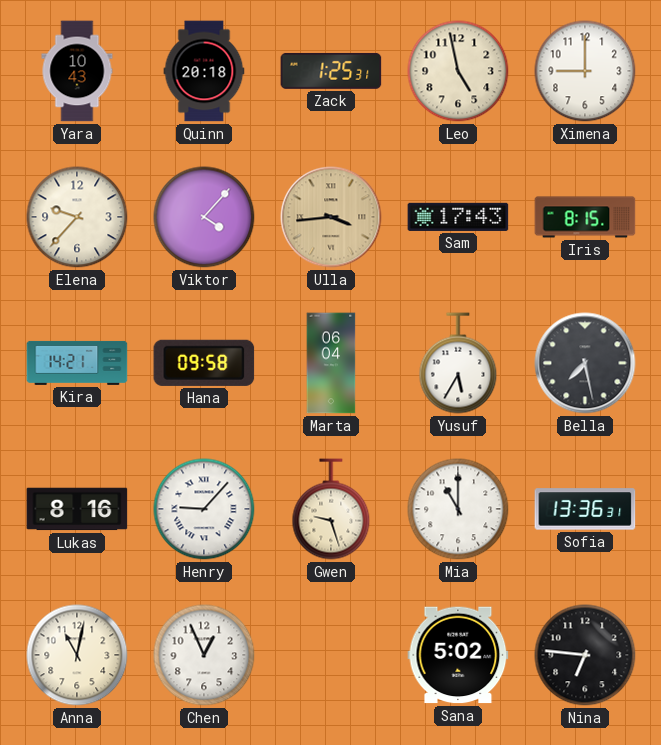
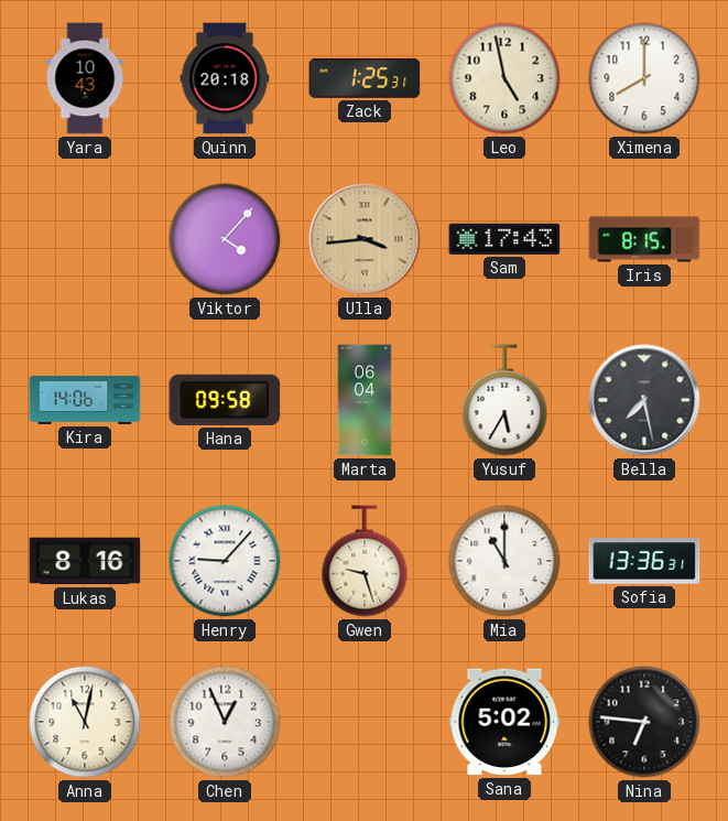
Ximena: 9:00 -> 8:00
Elena: 9:37 -> none
Kira: 14:21 -> 14:06
